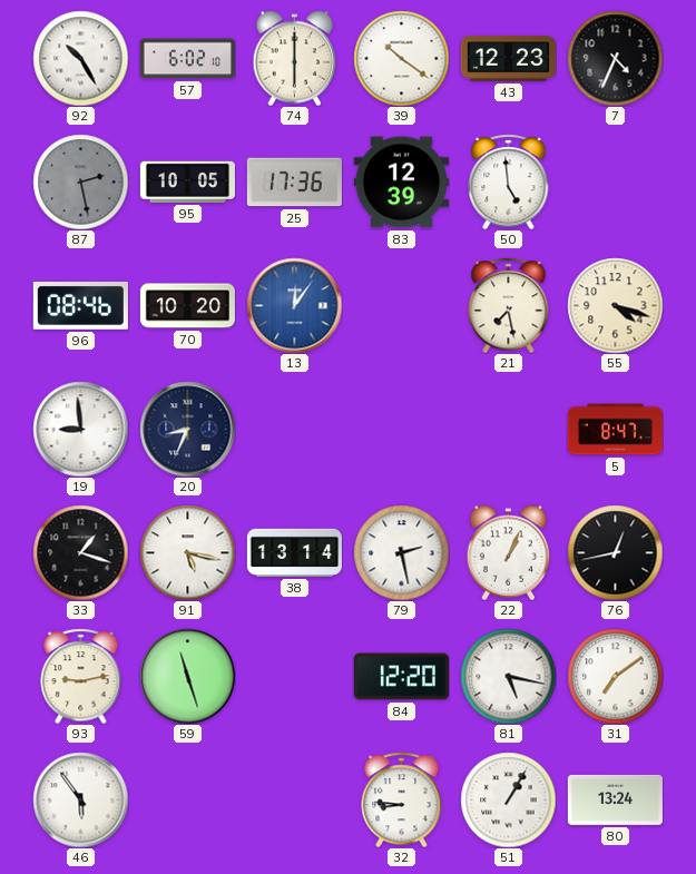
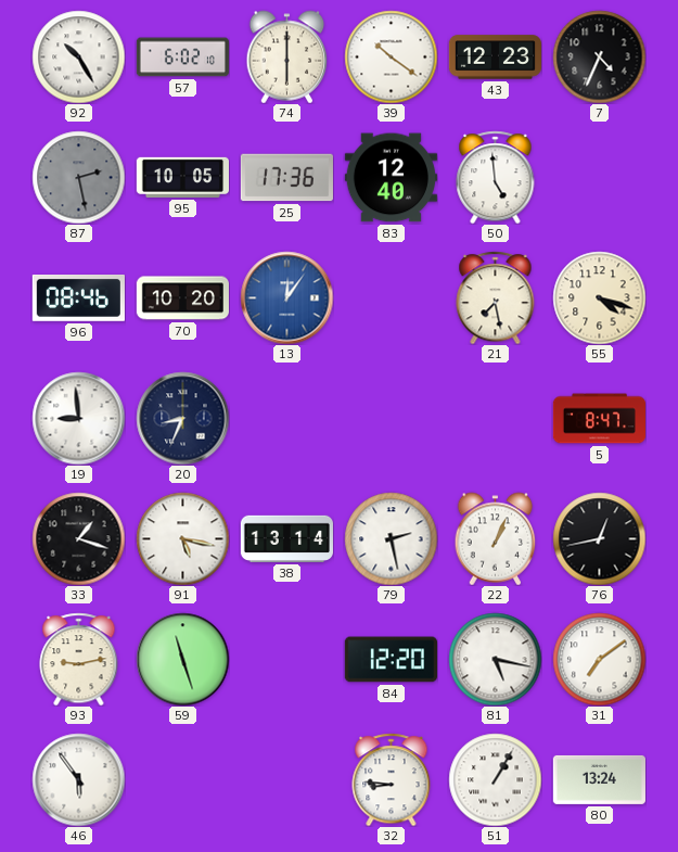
83: 12:39 -> 12:40
